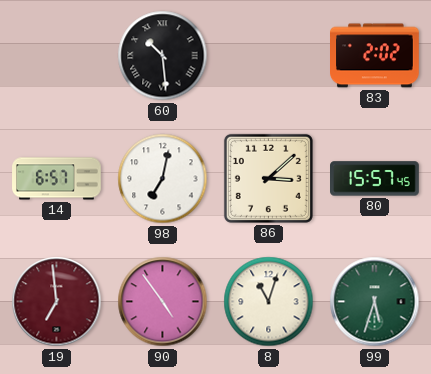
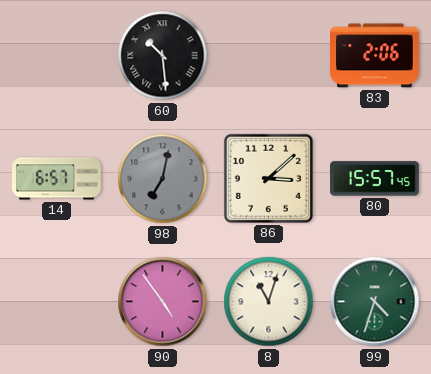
83: 2:02 -> 2:06
98 dial: white -> grey
19: 6:59 -> none
99: 5:33 -> 4:33
